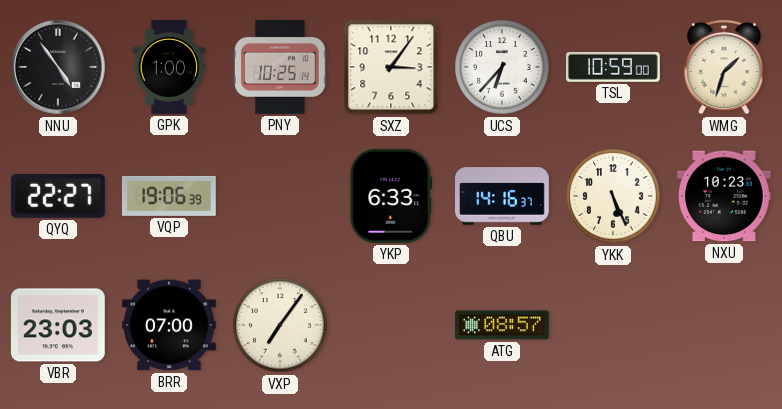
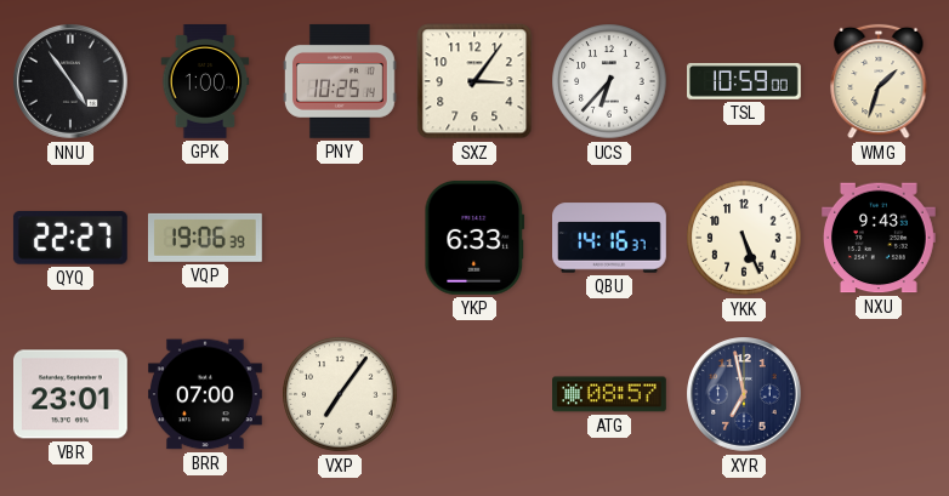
NXU: 10:23 -> 9:43
VBR: 23:03 -> 23:01
XYR: none -> 6:58
